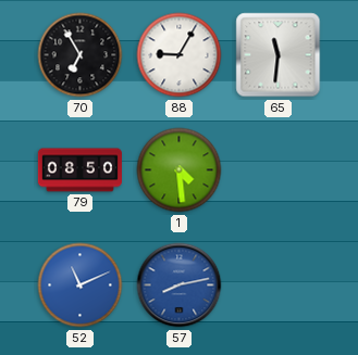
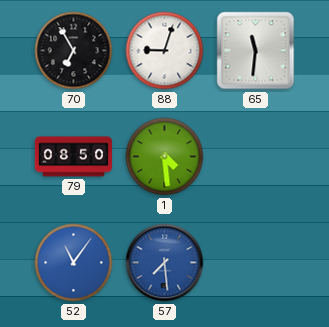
88: 9:05 -> 9:03
52: 11:11 -> 11:06
57: 8:13 -> 7:29
